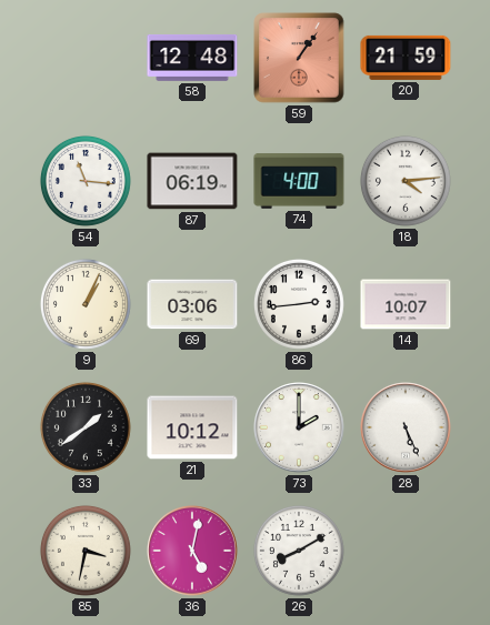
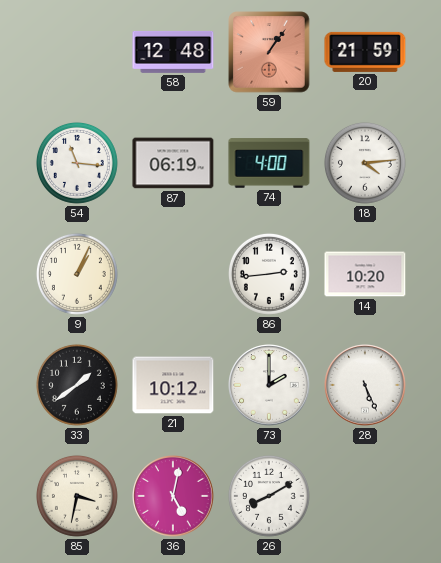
69: 03:06 -> none
14: 10:07 -> 10:20
